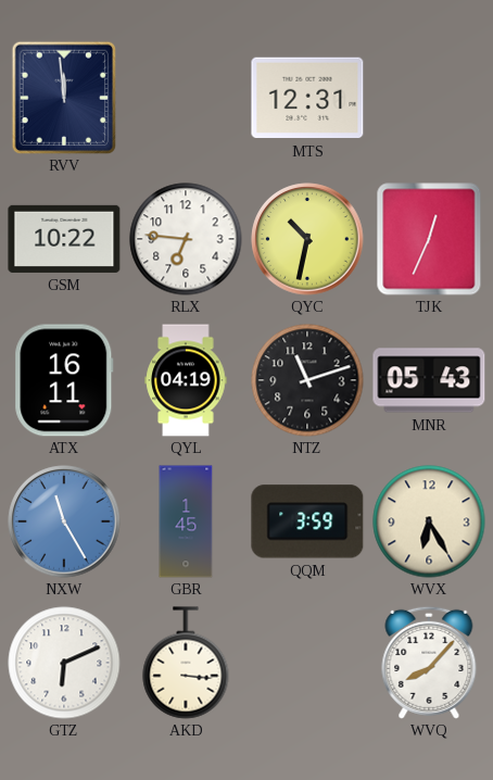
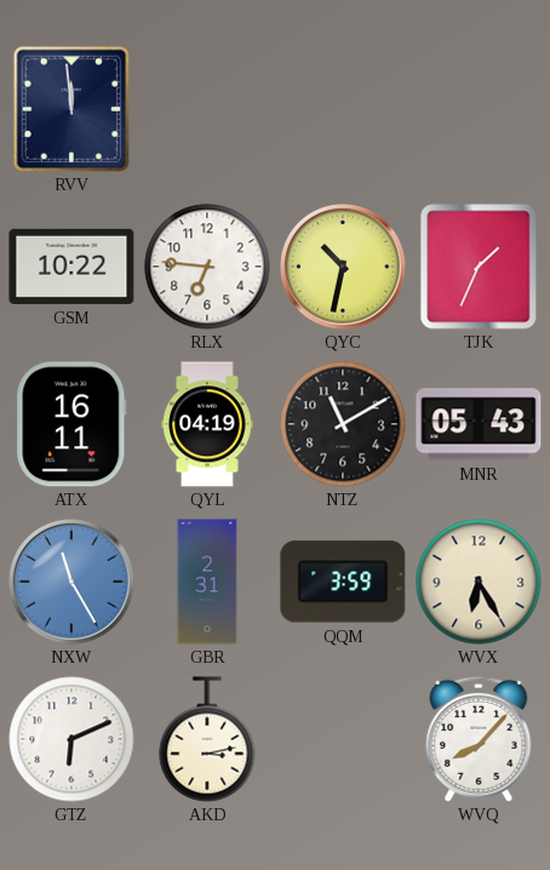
MTS: 12:31 -> none
TJK: 12:34 -> 1:34
NTZ: 11:12 -> 11:10
GBR: 1:45 -> 2:31
AKD: 3:16 -> 3:13
